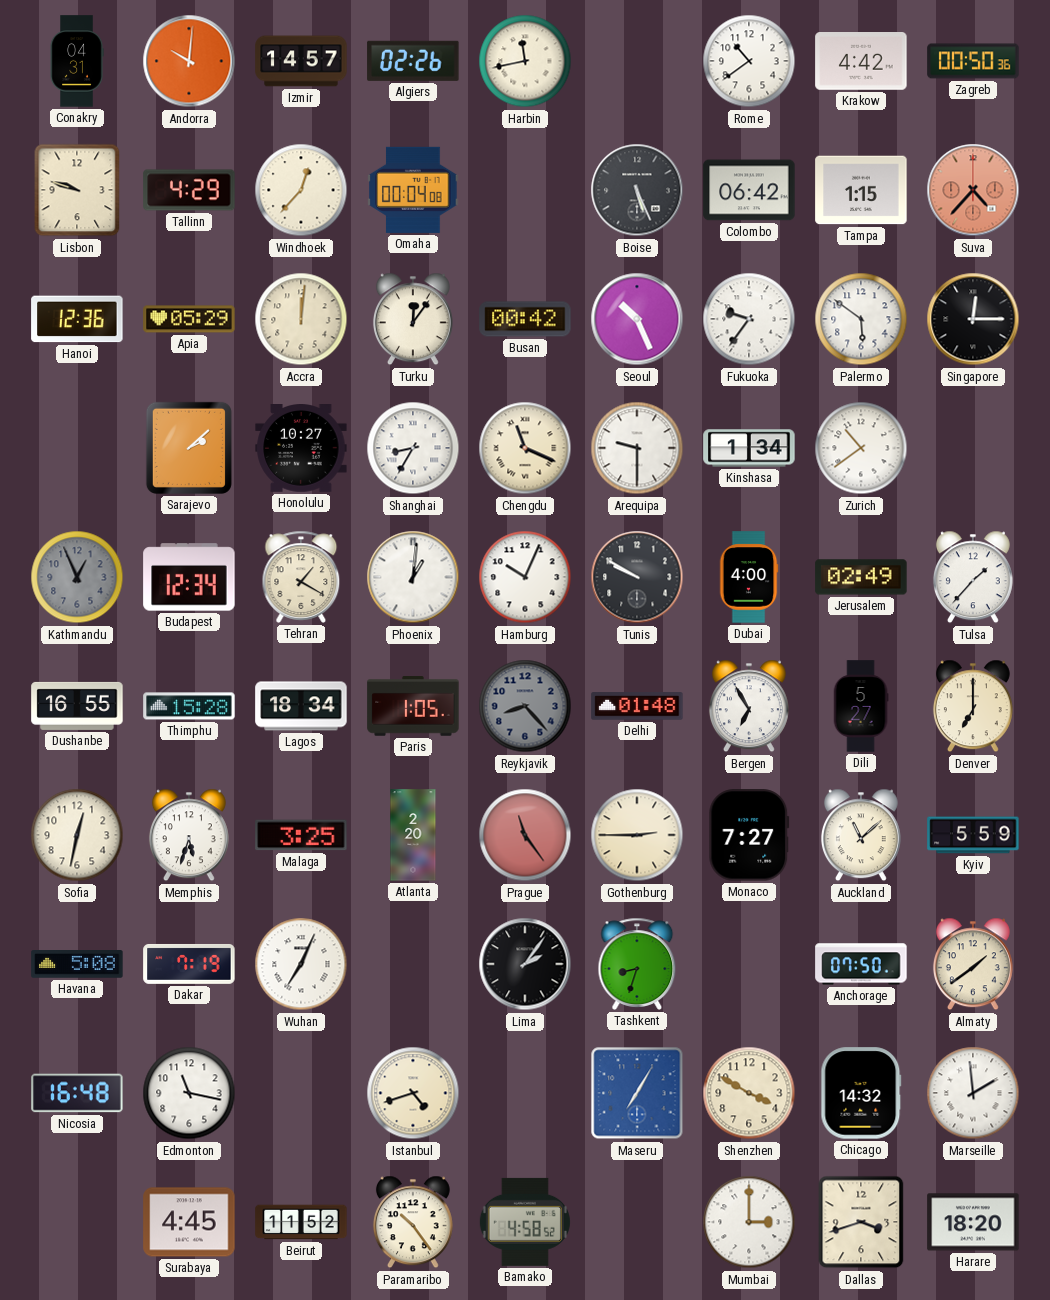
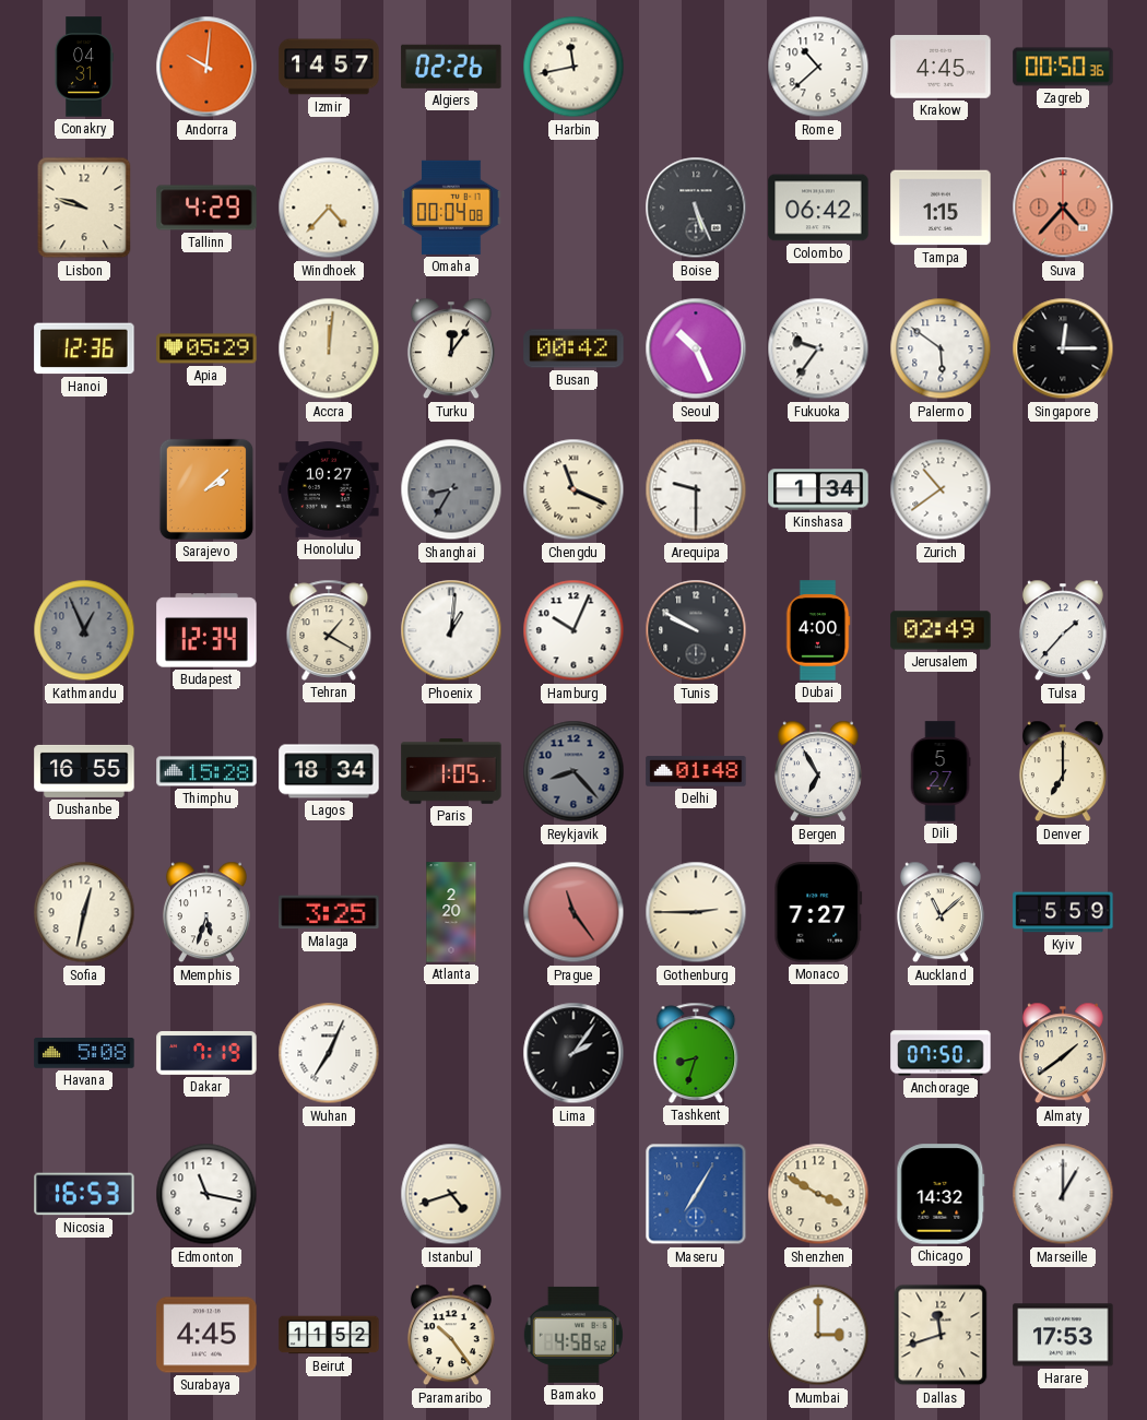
Rome: 10:39 -> 10:38
Krakow: 4:42 -> 4:45
Windhoek: 12:37 -> 4:37
Shanghai dial: white -> grey
Nicosia: 16:48 -> 16:53
Marseille: 1:59 -> 1:00
Dallas: 3:42 -> 11:42
Harare: 18:20 -> 17:53
